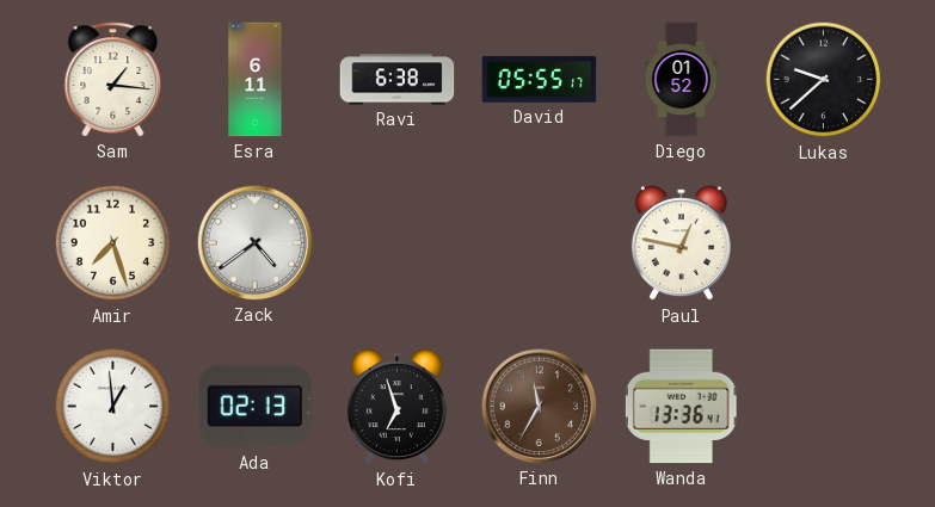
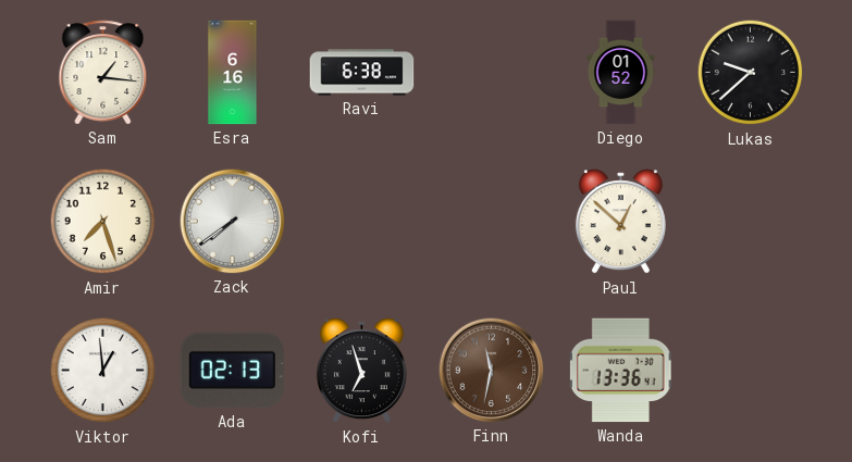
Esra: 6:11 -> 6:16
David: 05:55 -> none
Zack: 4:39 -> 7:39
Paul: 12:47 -> 12:52
Finn: 11:35 -> 11:32
